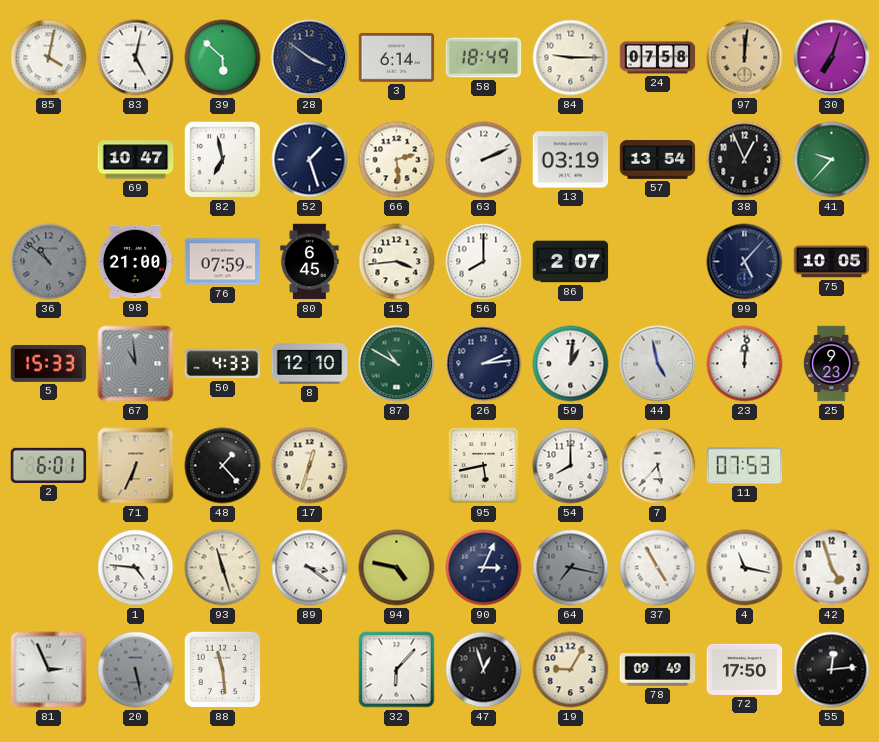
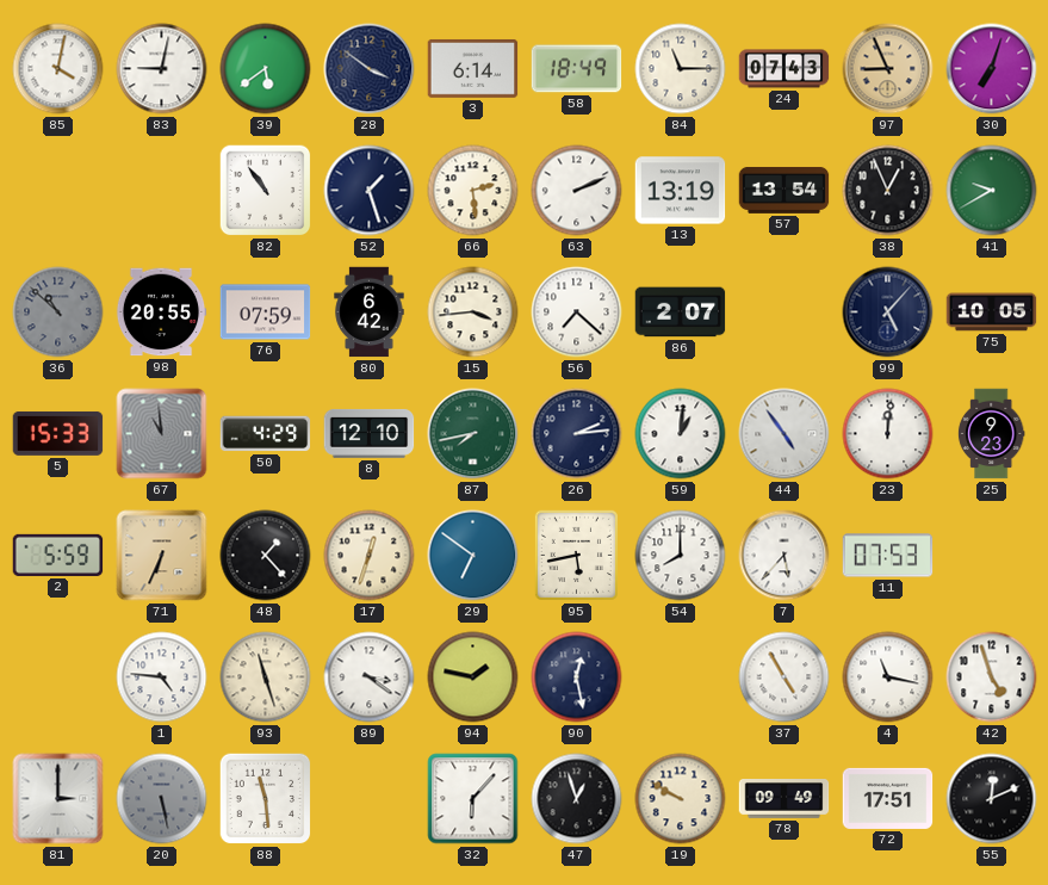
83: 5:02 -> 9:02
39: 5:52 -> 5:39
84: 9:15 -> 11:15
24: 07:58 -> 07:43
97: 12:01 -> 8:56
69: 10:47 -> none
82: 6:58 -> 10:54
13: 03:19 -> 13:19
41: 9:37 -> 9:40
98: 21:00 -> 20:55
80: 6:45 -> 6:42
56: 8:00 -> 7:22
50: 4:33 -> 4:29
87: 10:50 -> 7:43
44: 4:58 -> 4:54
2: 6:01 -> 5:59
29: none -> 6:51
94: 4:47 -> 1:47
90: 3:04 -> 12:28
64: 7:17 -> none
81: 2:56 -> 3:00
19: 9:05 -> 9:50
72: 17:50 -> 17:51
55: 12:14 -> 12:11
